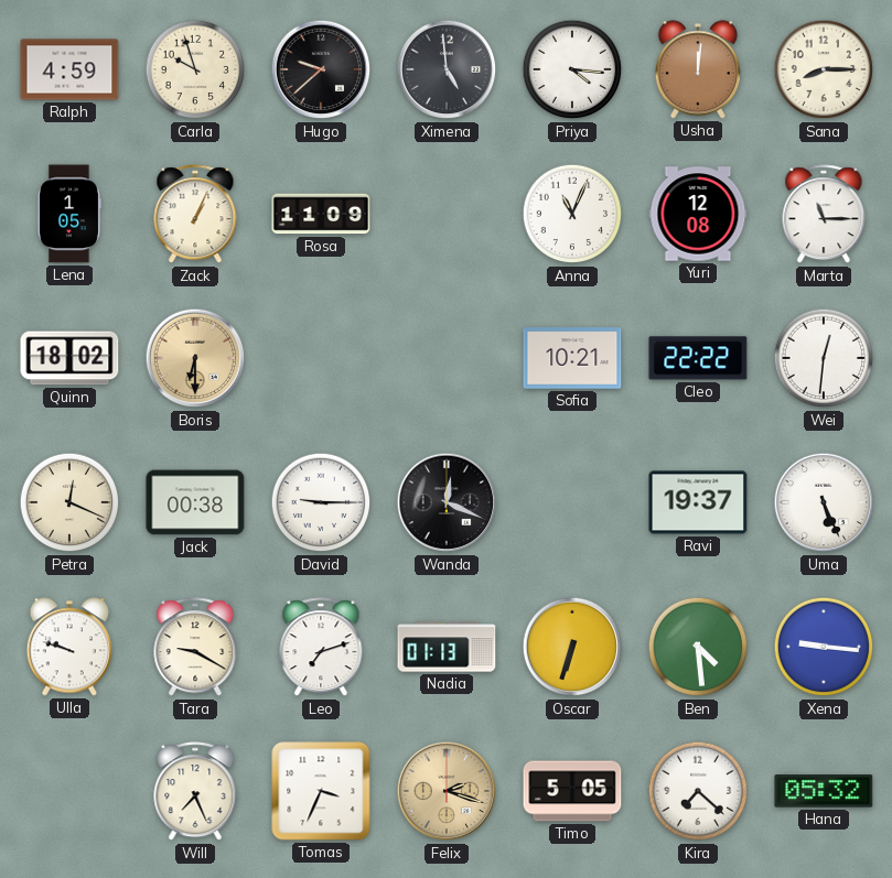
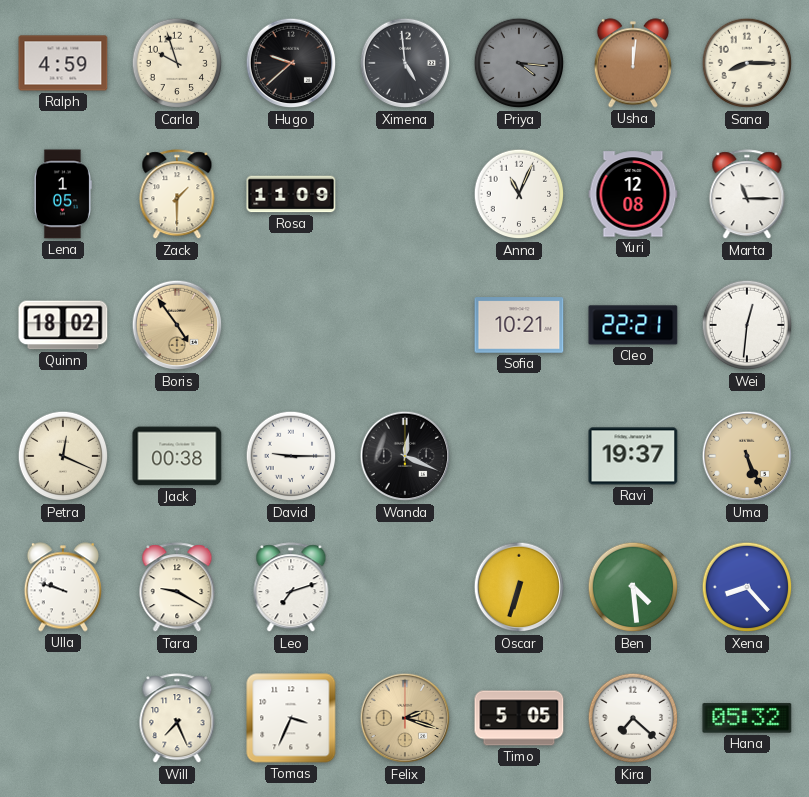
Priya dial: white -> grey
Zack: 1:04 -> 1:30
Boris: 6:30 -> 4:54
Cleo: 22:22 -> 22:21
Uma dial: white -> champagne
Nadia: 01:13 -> none
Xena: 9:16 -> 8:23
